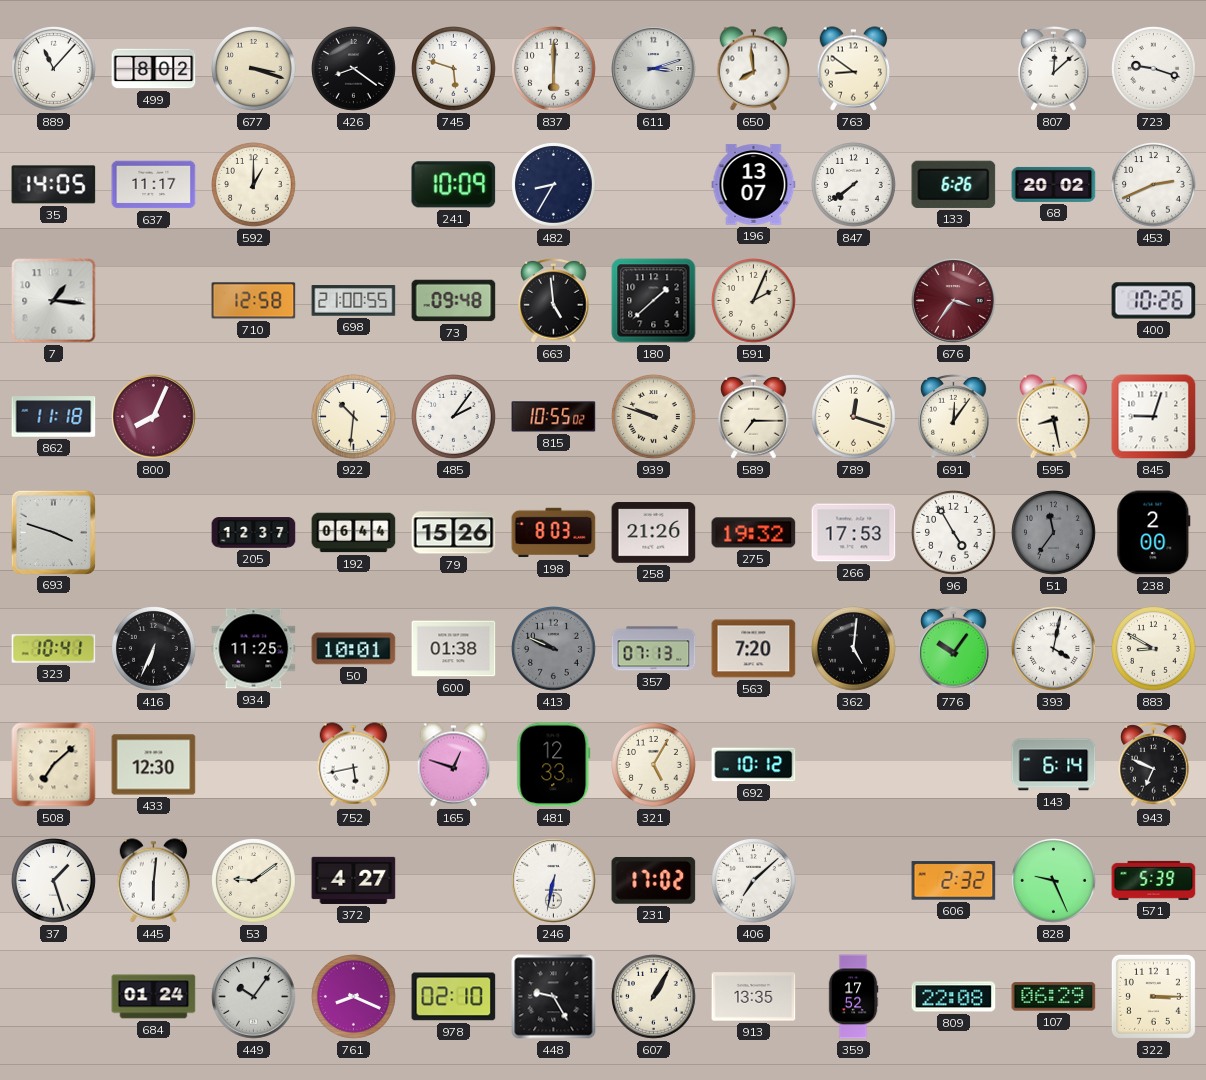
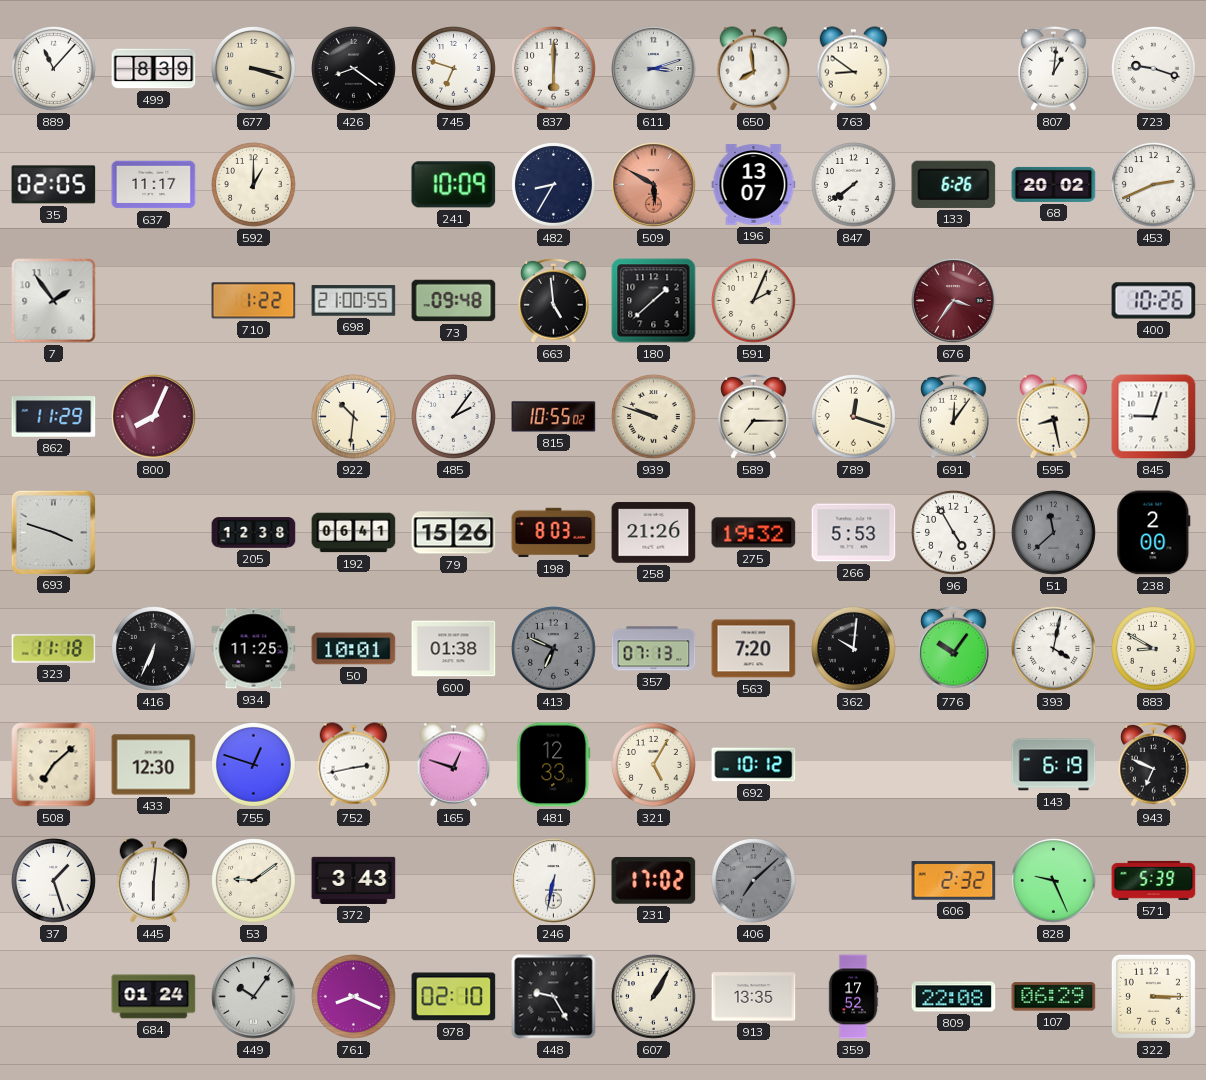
499: 8:02 -> 8:39
745: 5:48 -> 6:48
807: 12:08 -> 1:01
35: 14:05 -> 02:05
509: none -> 5:50
7: 1:16 -> 1:54
710: 12:58 -> 1:22
862: 11:18 -> 11:29
205: 12:37 -> 12:38
192: 06:44 -> 06:41
266: 17:53 -> 5:53
51: 11:36 -> 11:38
323: 10:41 -> 11:18
413: 9:49 -> 6:49
362: 5:01 -> 10:01
755: none -> 12:48
752: 5:43 -> 2:43
143: 6:14 -> 6:19
372: 4:27 -> 3:43
406 dial: white -> grey
